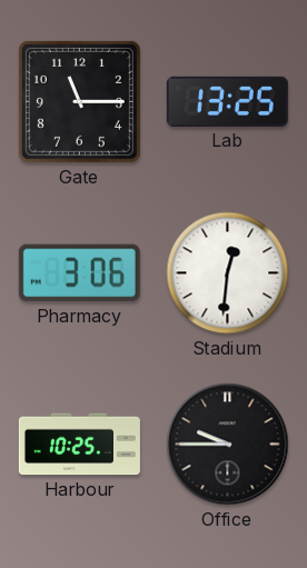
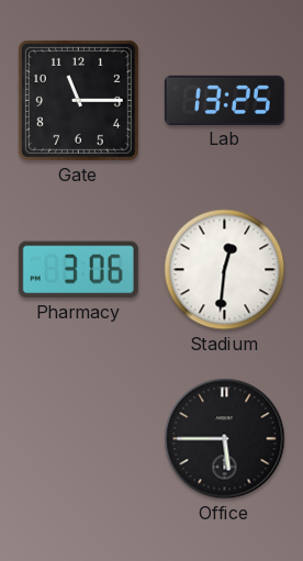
Harbour: 10:25 -> none
Office: 9:45 -> 5:45
